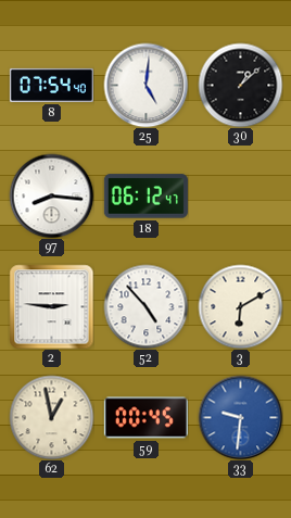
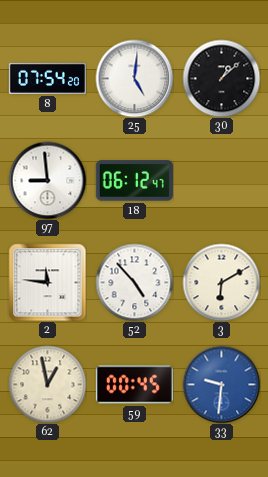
8: 07:54:40 -> 07:54:20
97: 8:16 -> 8:59
2: 2:46 -> 11:46
